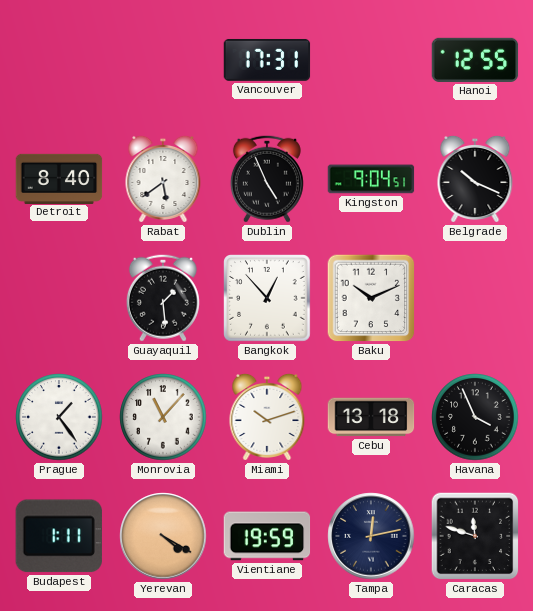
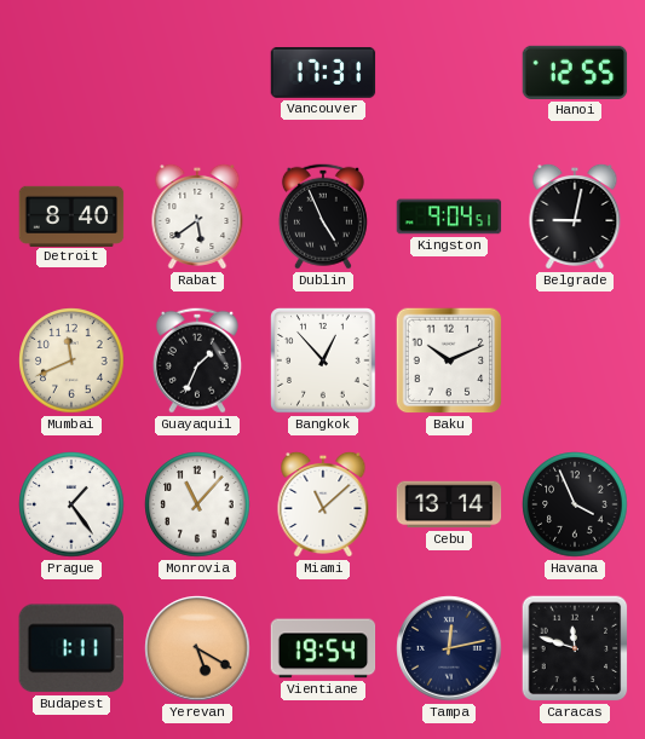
Belgrade: 10:19 -> 9:02
Mumbai: none -> 11:41
Guayaquil: 1:29 -> 1:34
Miami: 10:12 -> 11:08
Cebu: 13:18 -> 13:14
Yerevan: 4:20 -> 5:20
Vientiane: 19:59 -> 19:54
